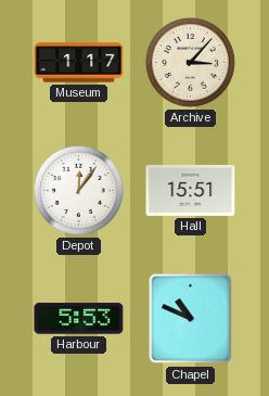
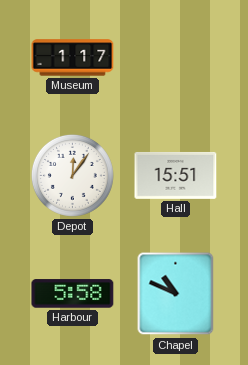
Archive: 3:07 -> none
Harbour: 5:53 -> 5:58
